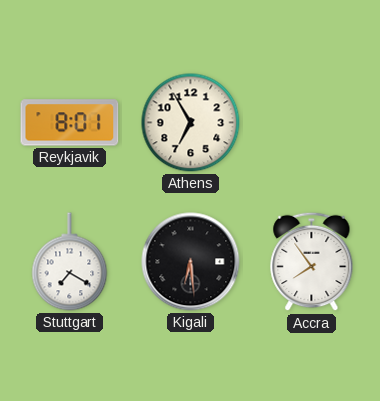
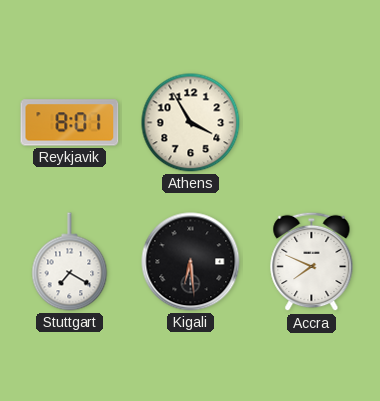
Athens: 6:55 -> 3:55
Accra: 7:54 -> 7:49
